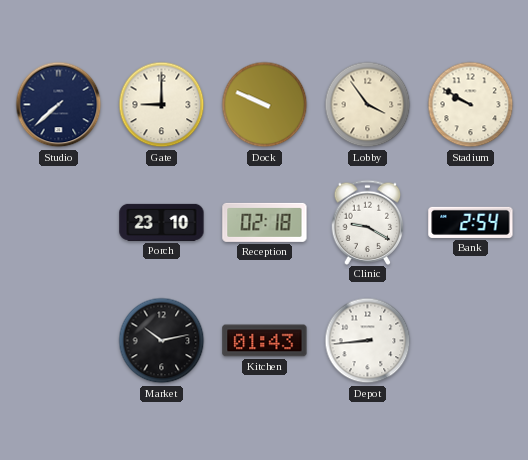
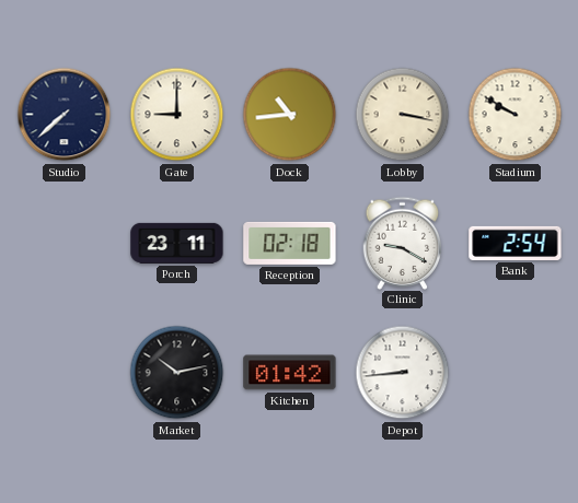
Dock: 9:49 -> 10:44
Lobby: 3:54 -> 3:17
Porch: 23:10 -> 23:11
Kitchen: 01:43 -> 01:42
